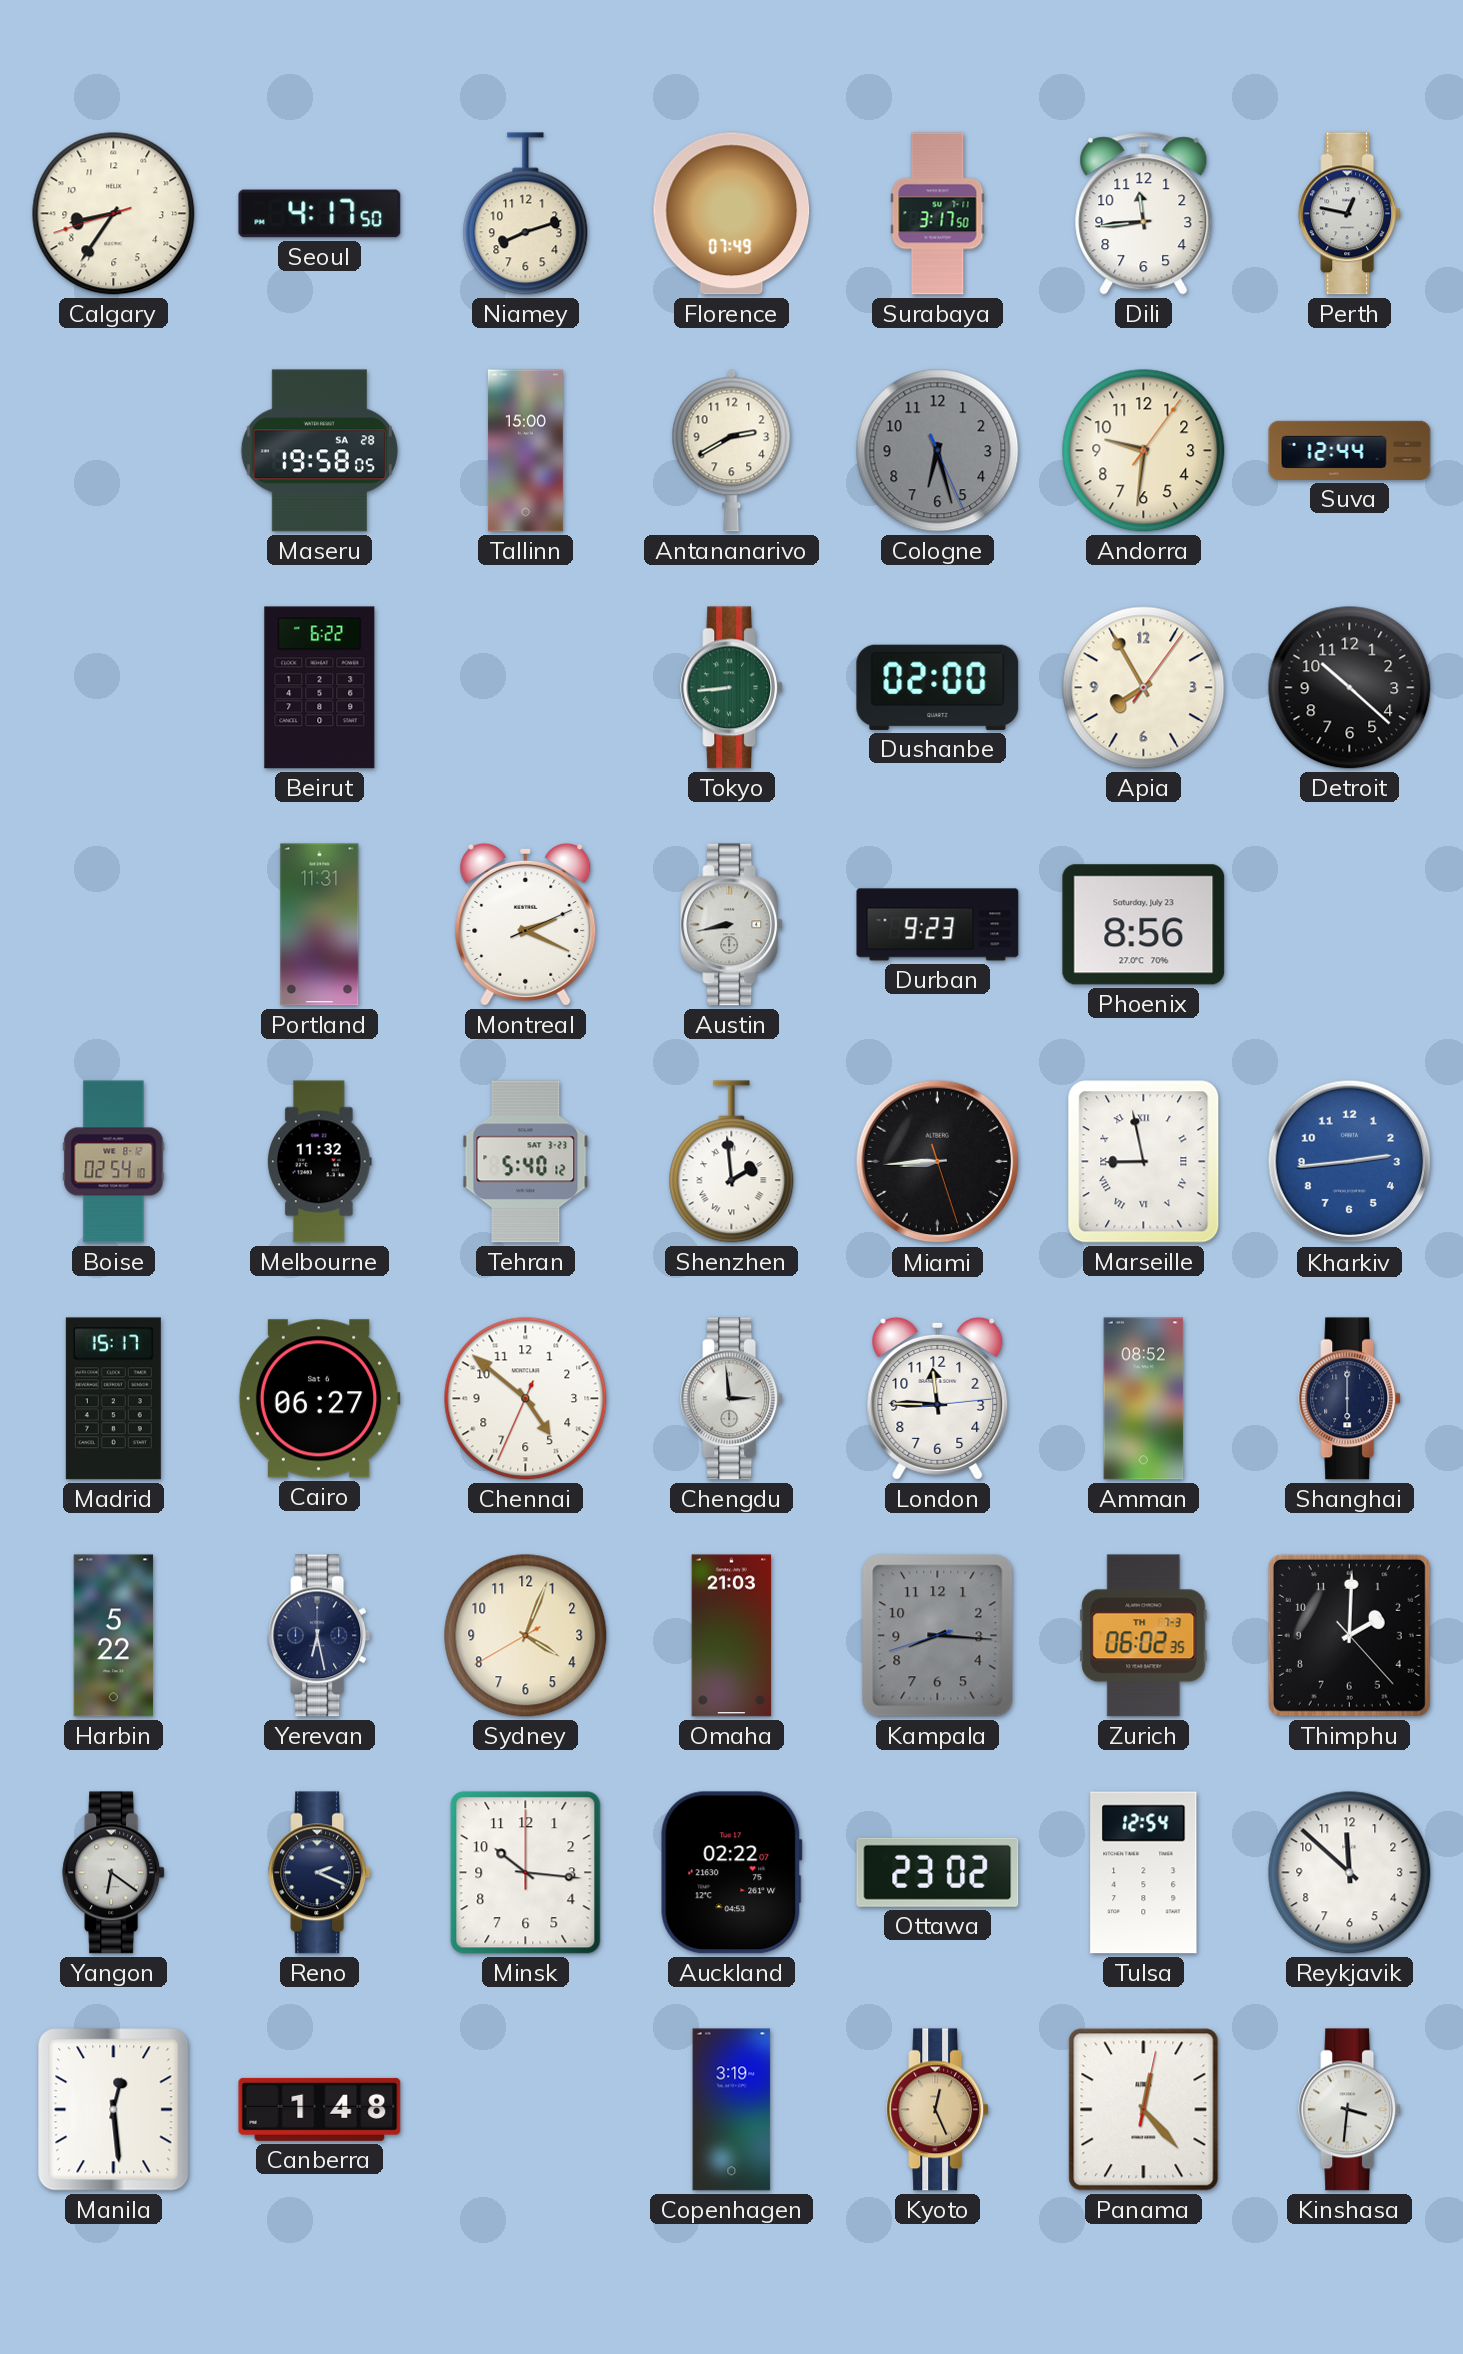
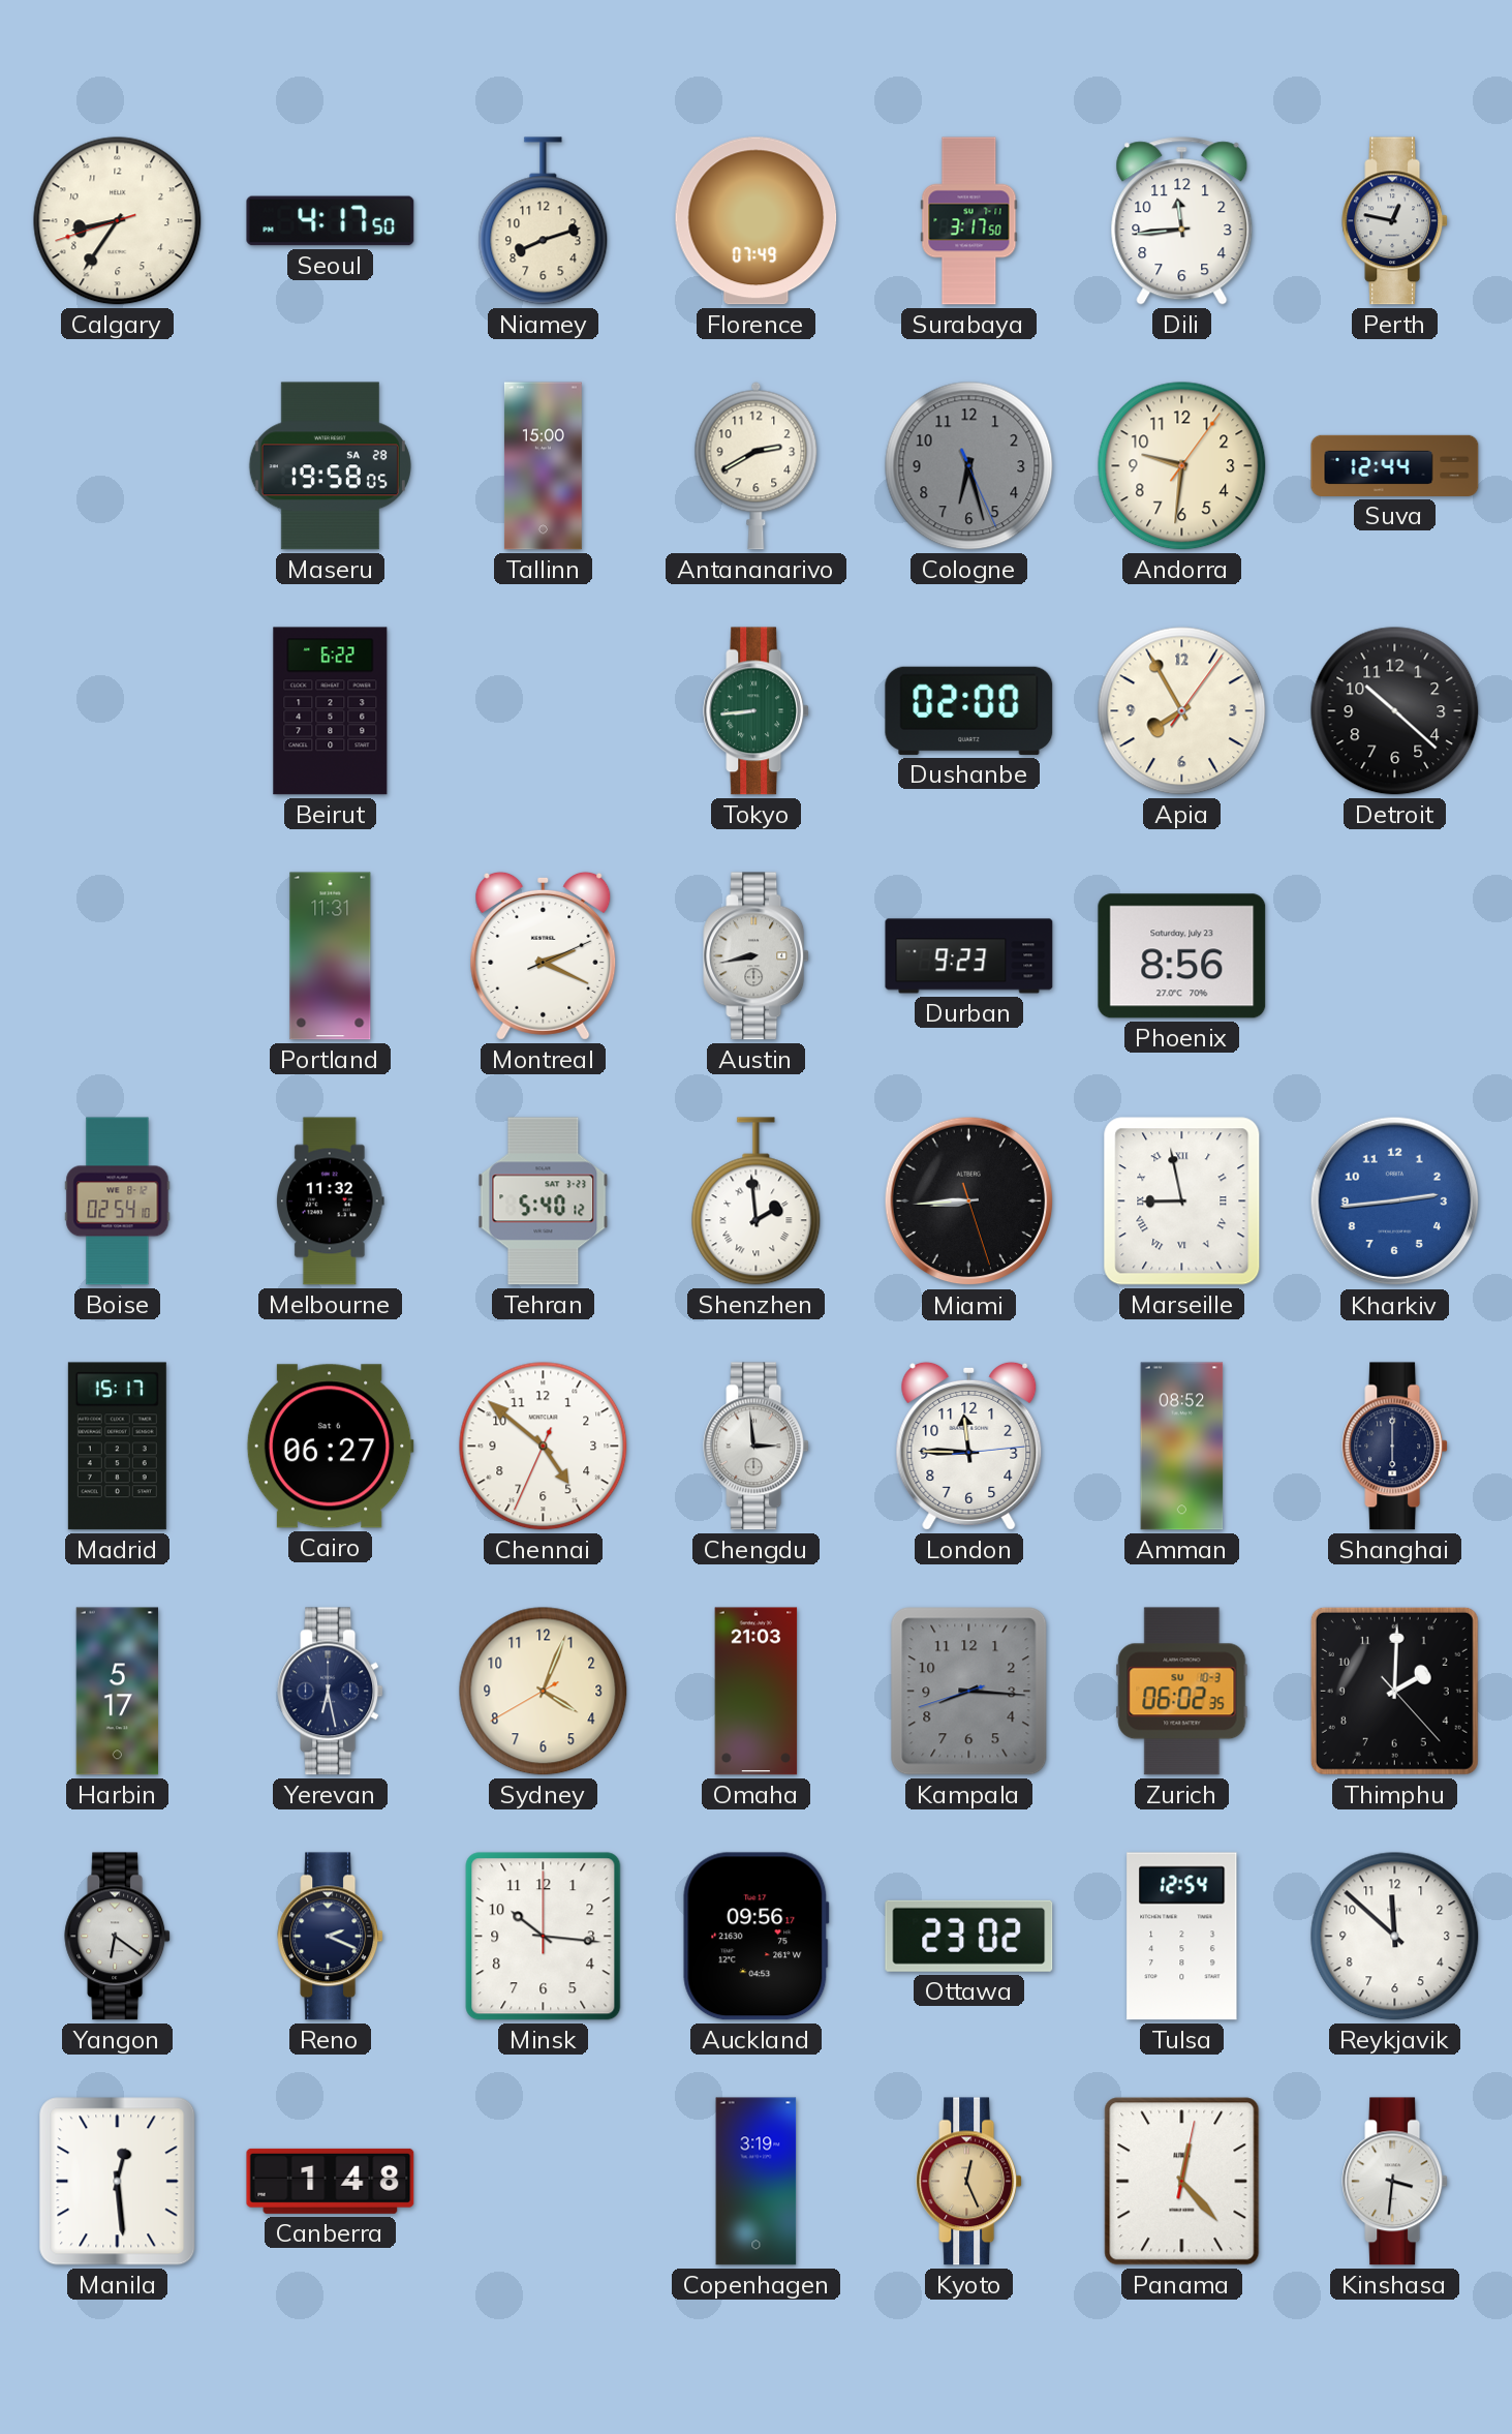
Harbin: 5:22 -> 5:17
Zurich date: TH 7-3 -> SU 10-3
Auckland: 02:22 -> 09:56
